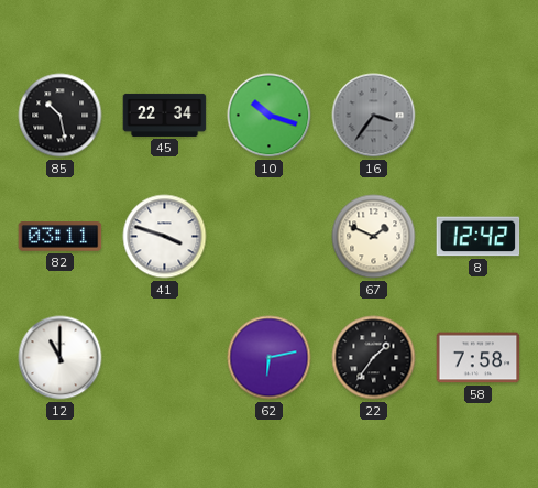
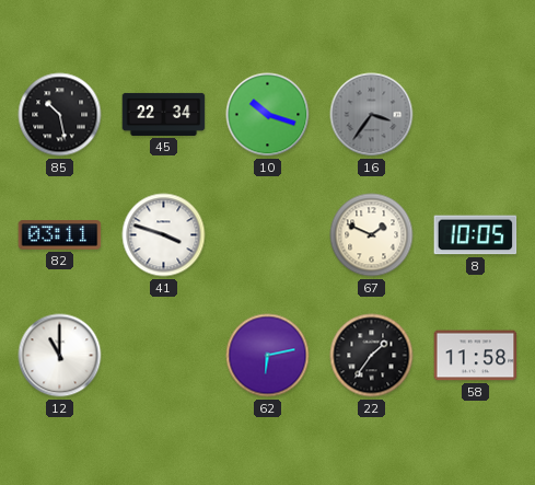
8: 12:42 -> 10:05
58: 7:58 -> 11:58
